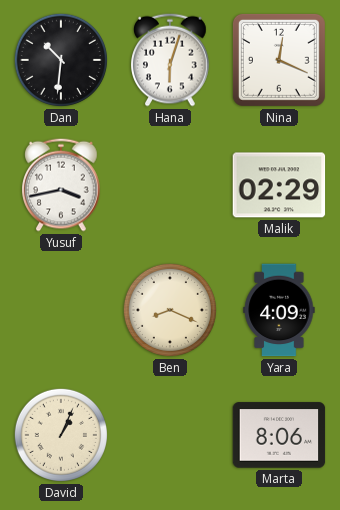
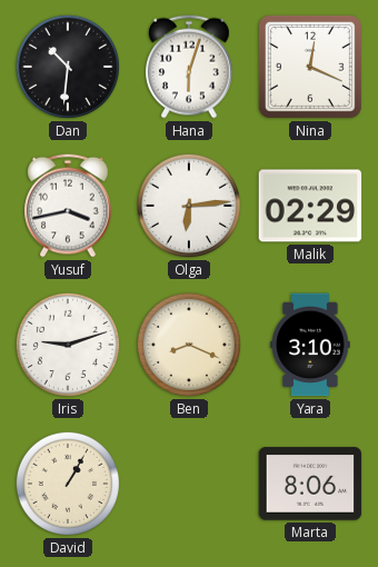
Olga: none -> 6:14
Iris: none -> 9:12
Yara: 4:09 -> 3:10
David: 1:04 -> 1:05
